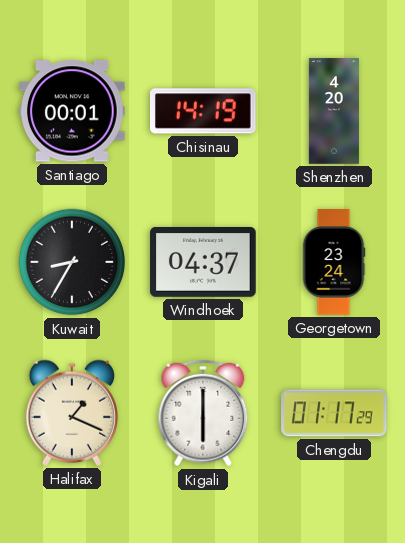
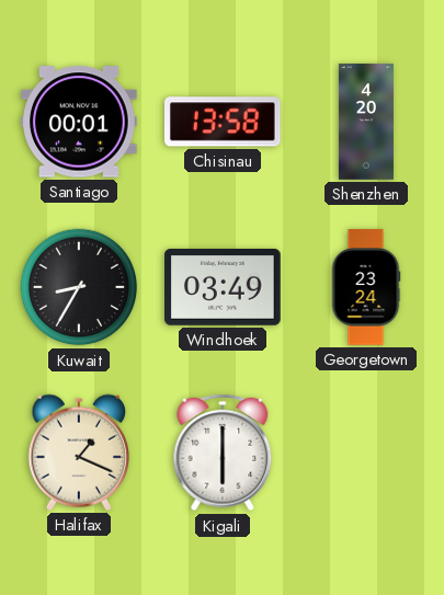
Chisinau: 14:19 -> 13:58
Windhoek: 04:37 -> 03:49
Chengdu: 01:17 -> none
